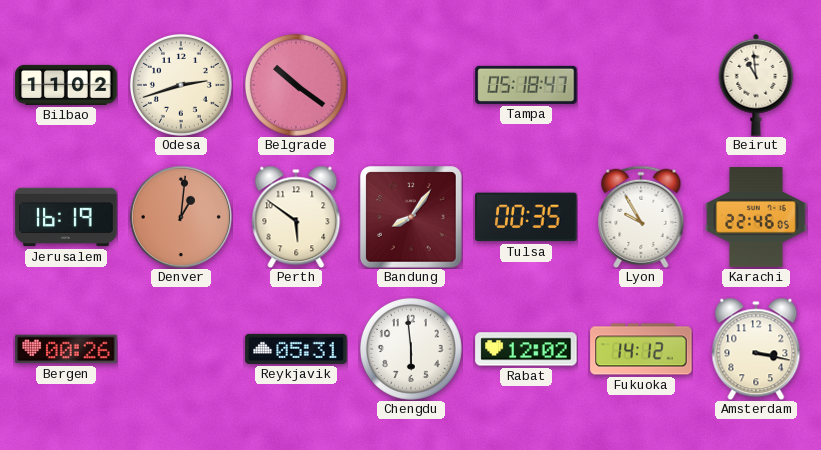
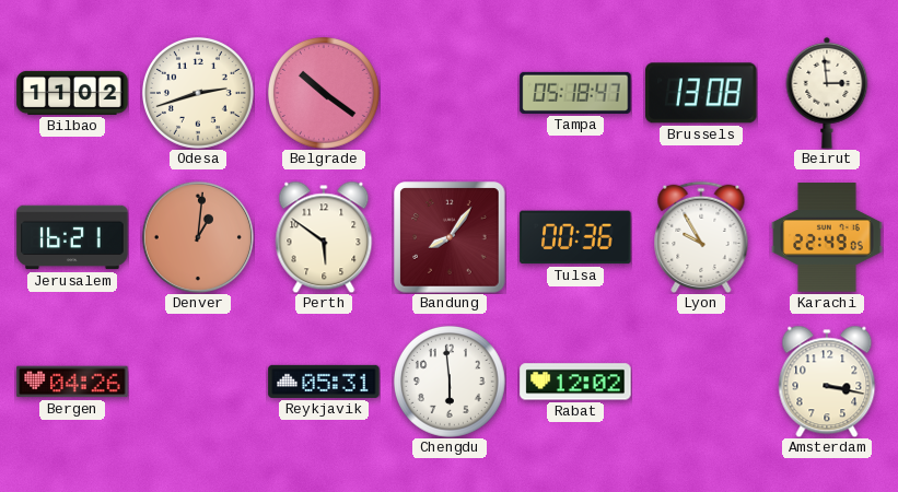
Brussels: none -> 13:08
Beirut: 10:59 -> 2:59
Jerusalem: 16:19 -> 16:21
Tulsa: 00:35 -> 00:36
Karachi: 22:46 -> 22:49
Bergen: 00:26 -> 04:26
Fukuoka: 14:12 -> none
